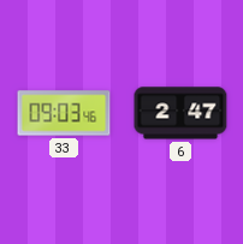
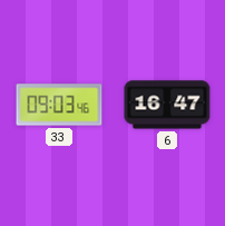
6: 2:47 -> 16:47
